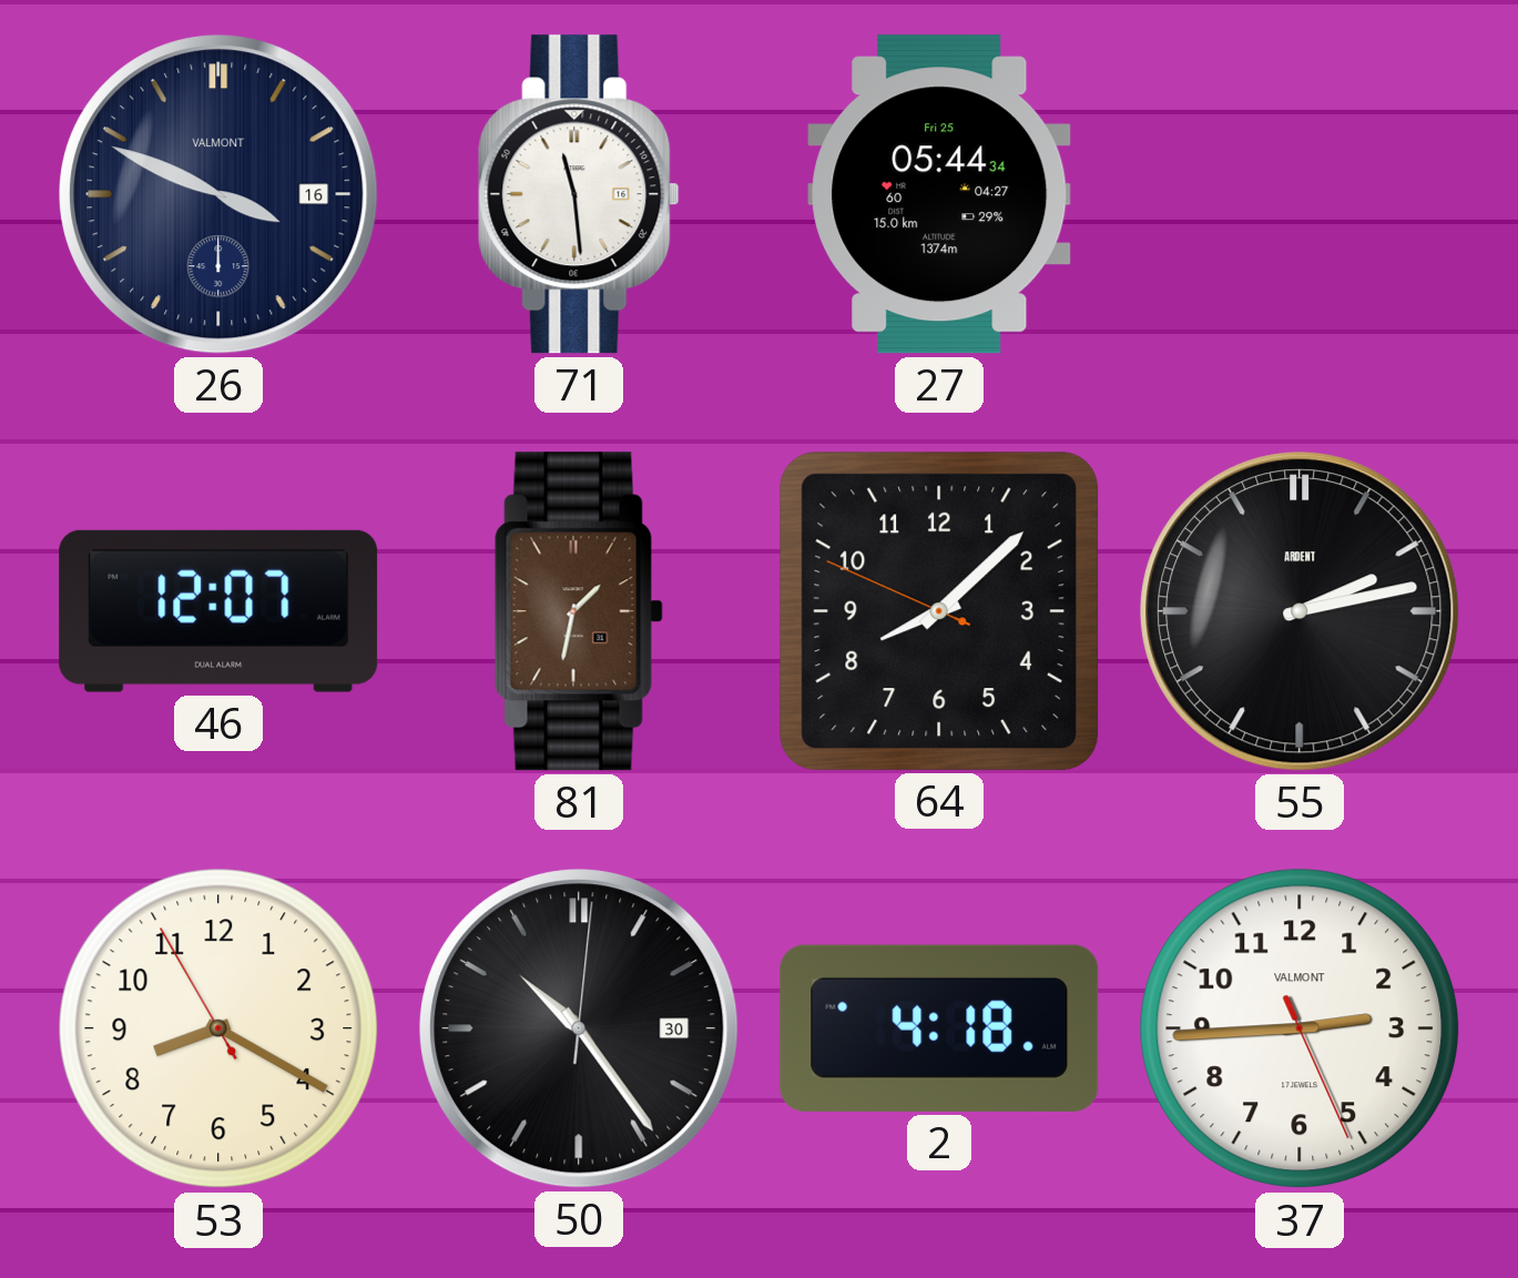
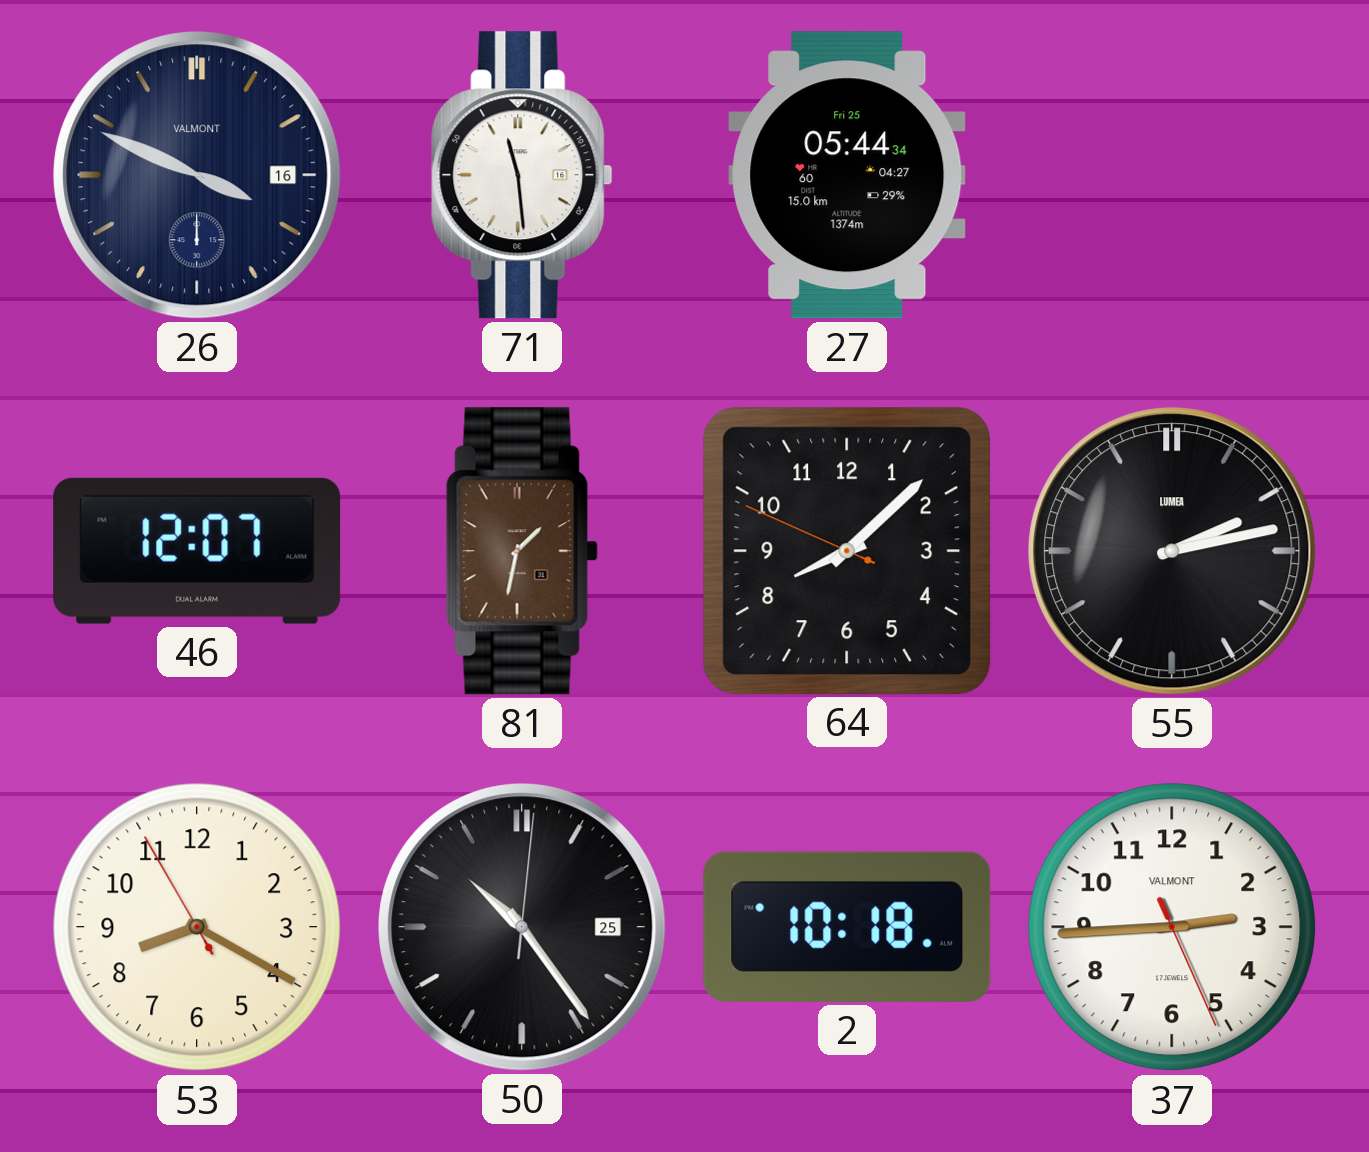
55 brand: ARDENT -> LUMEA
50 date: 30 -> 25
2: 4:18 -> 10:18
